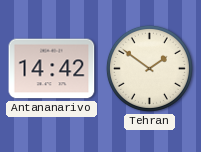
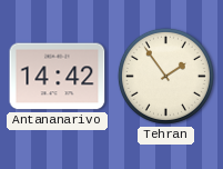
Tehran: 1:51 -> 1:54
